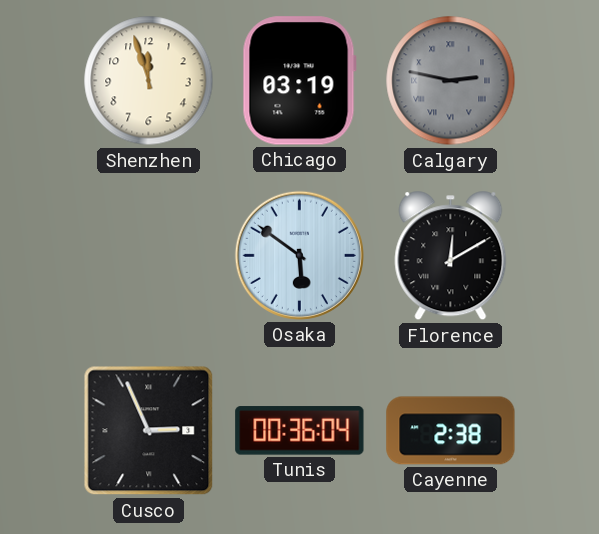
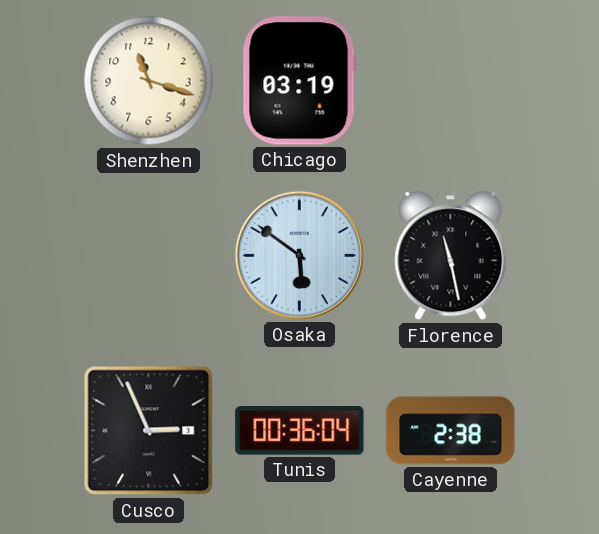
Shenzhen: 11:57 -> 11:18
Calgary: 2:47 -> none
Florence: 12:10 -> 11:28
